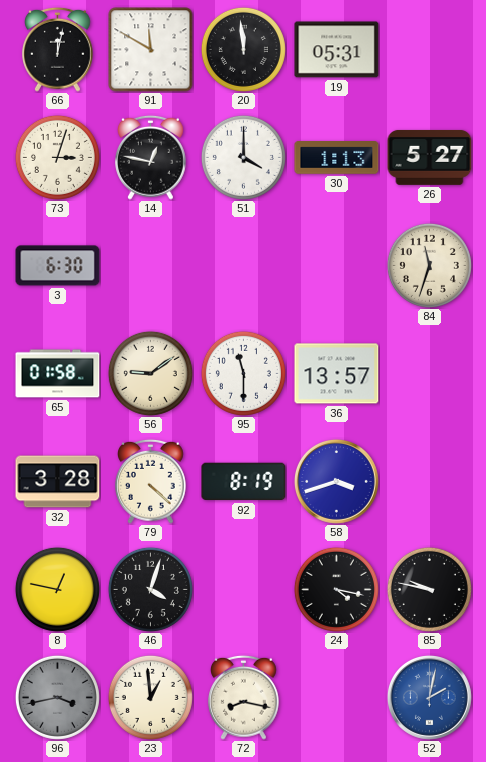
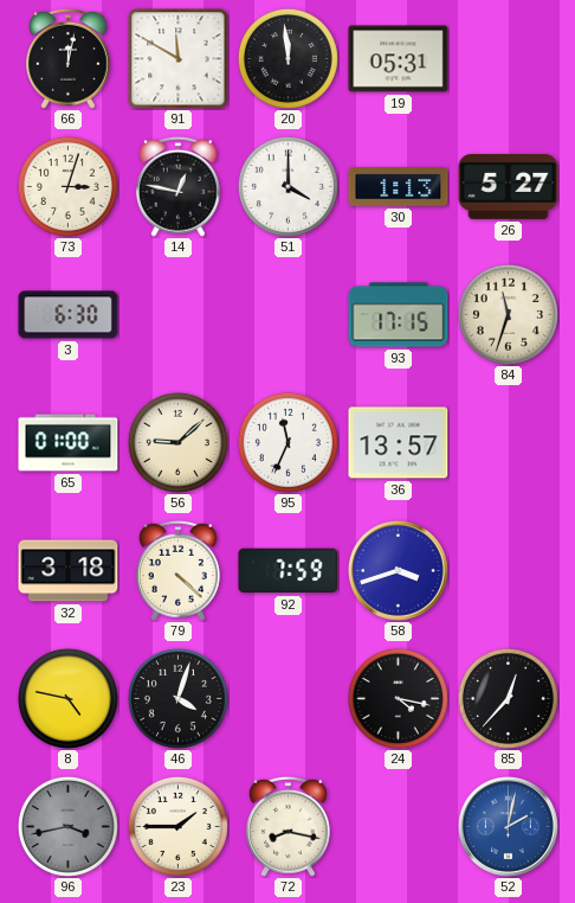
93: none -> 17:15
65: 01:58 -> 01:00
56: 9:09 -> 9:08
95: 11:30 -> 11:34
32: 3:28 -> 3:18
92: 8:19 -> 7:59
8: 12:47 -> 4:47
85: 9:47 -> 12:37
23: 12:59 -> 1:45
